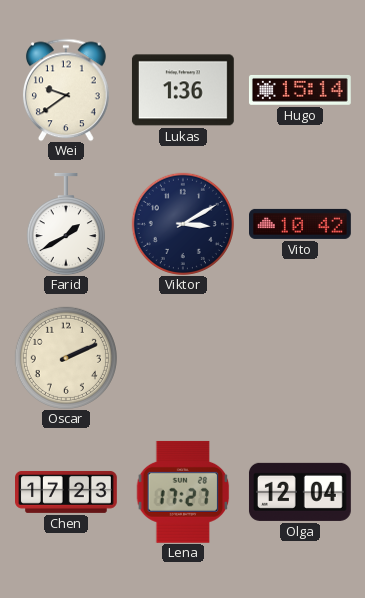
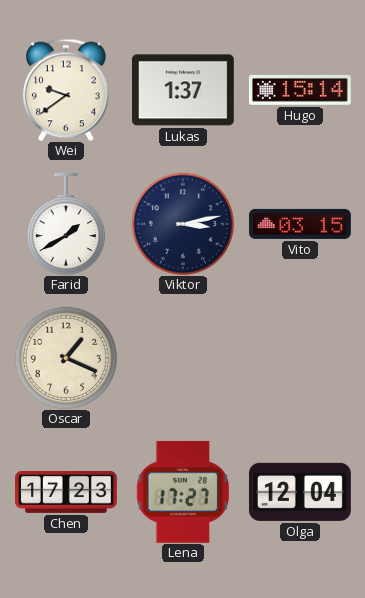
Lukas: 1:36 -> 1:37
Viktor: 3:10 -> 3:13
Vito: 10:42 -> 03:15
Oscar: 2:11 -> 1:19
